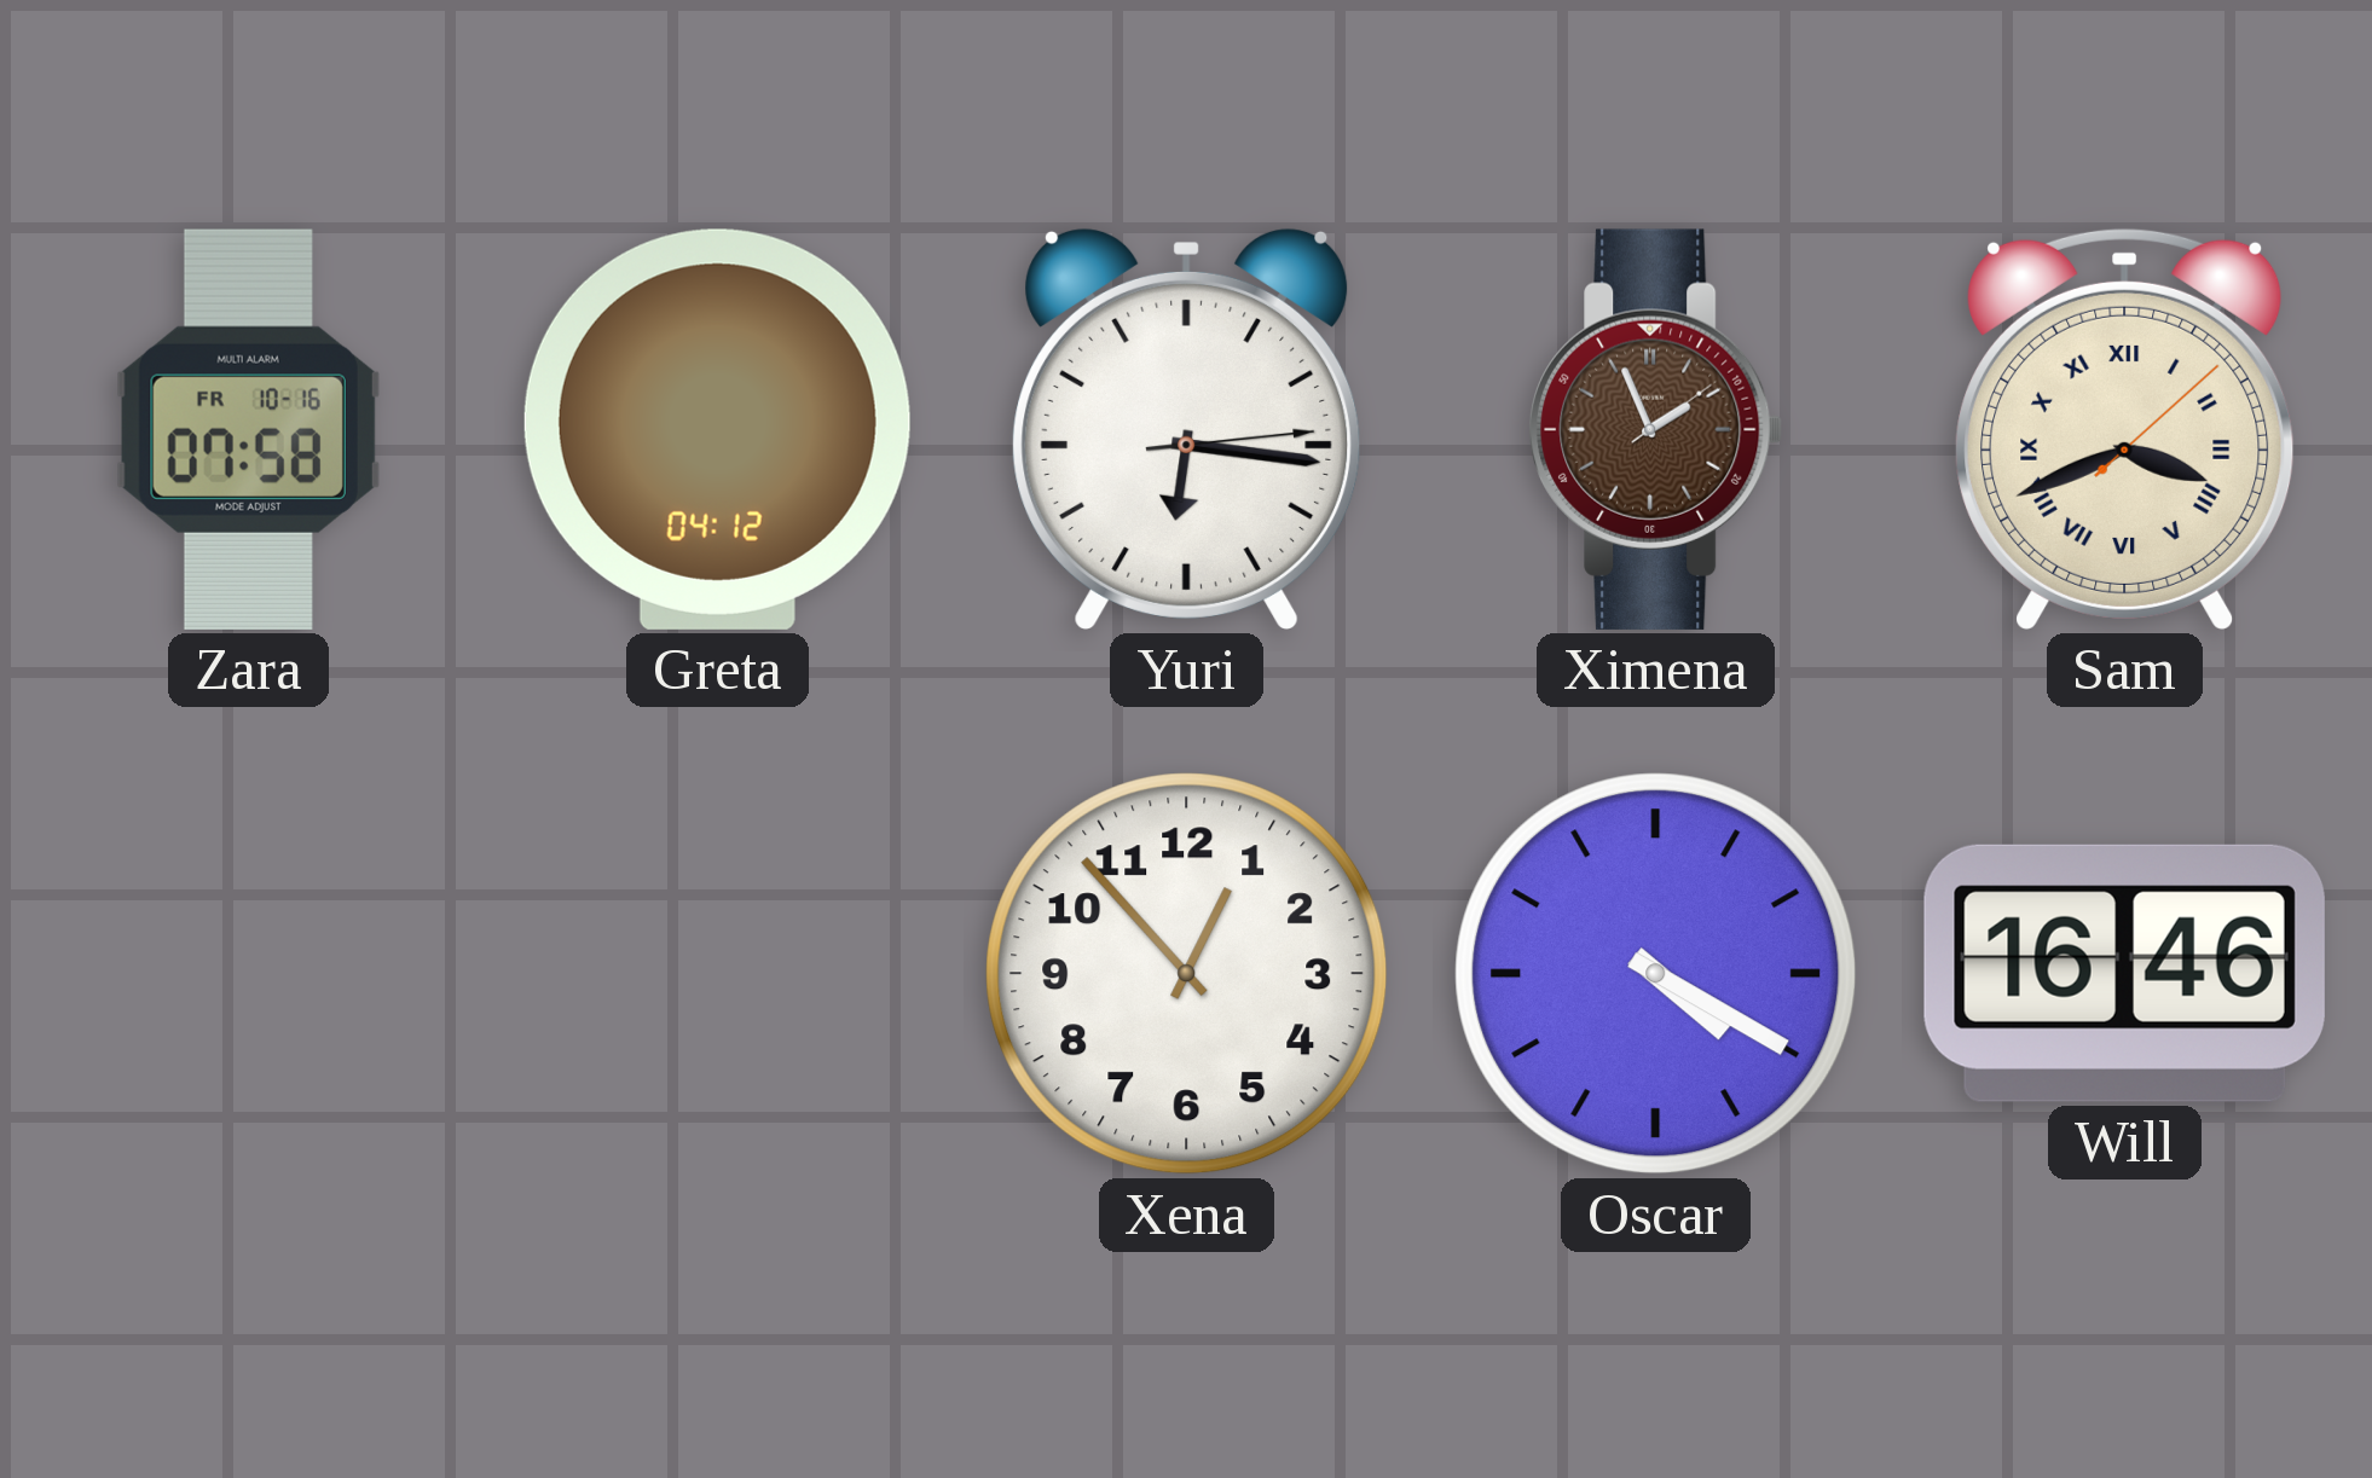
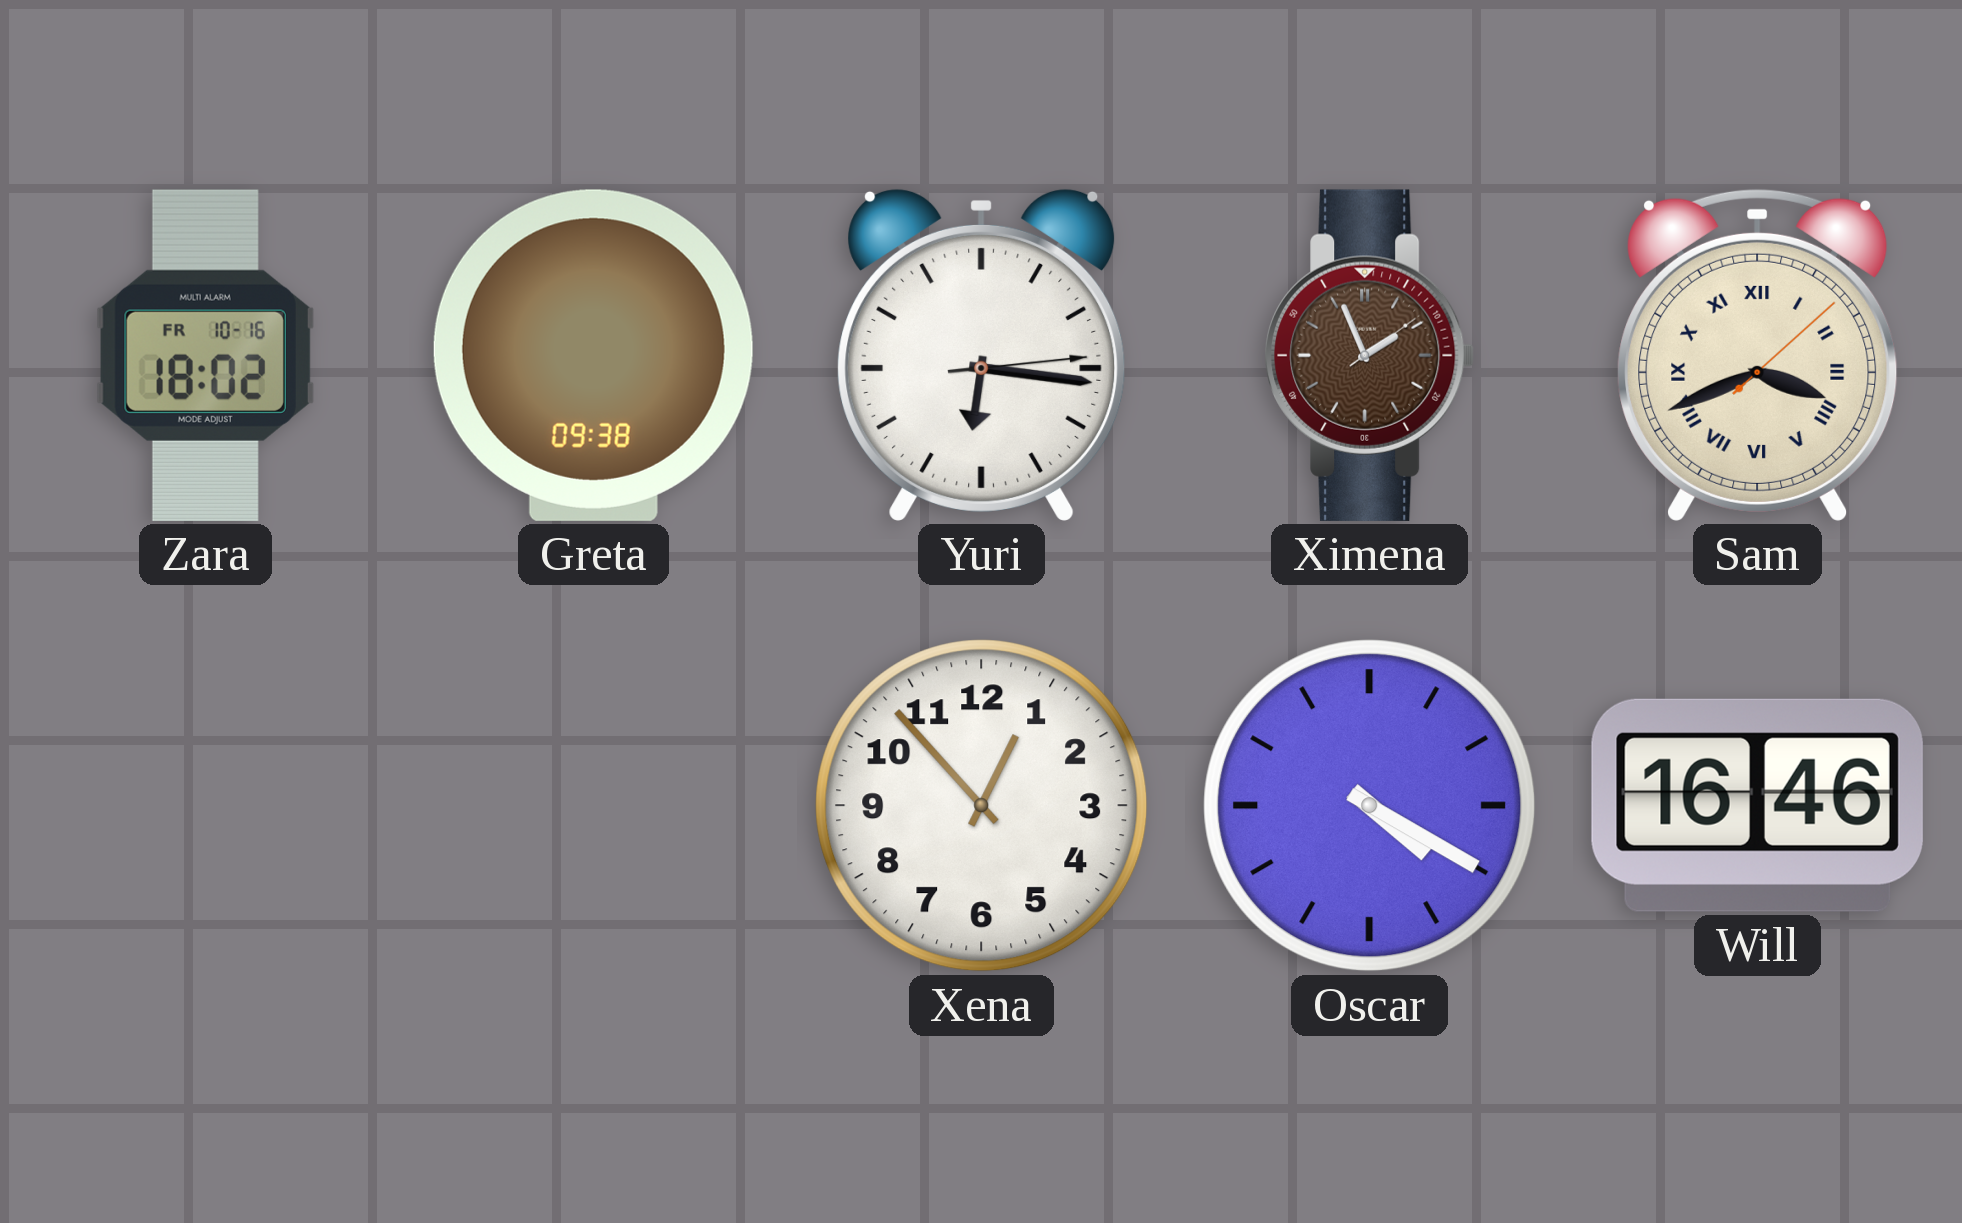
Zara: 07:58 -> 18:02
Greta: 04:12 -> 09:38
